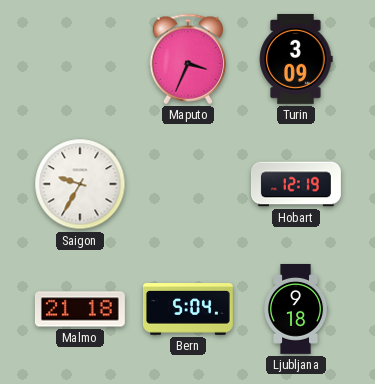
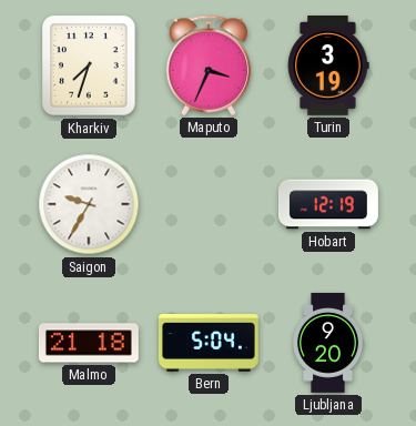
Kharkiv: none -> 7:33
Turin: 3:09 -> 3:19
Ljubljana: 9:18 -> 9:20
